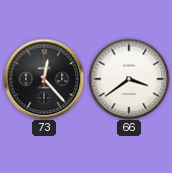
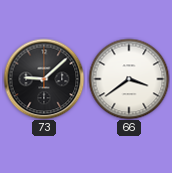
73: 12:23 -> 9:08
